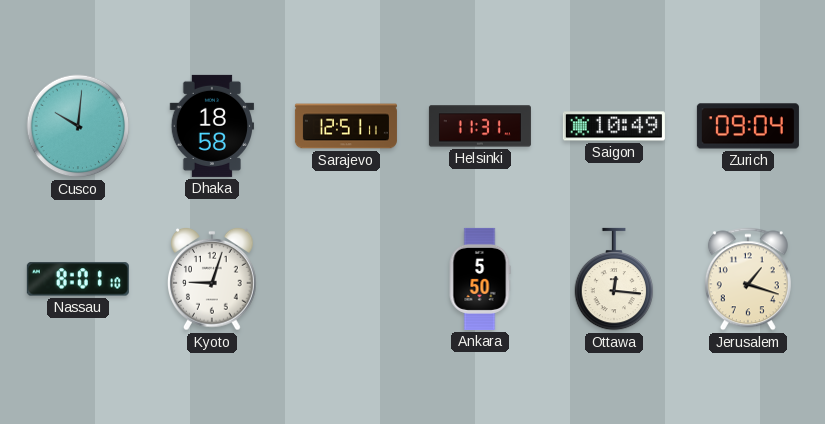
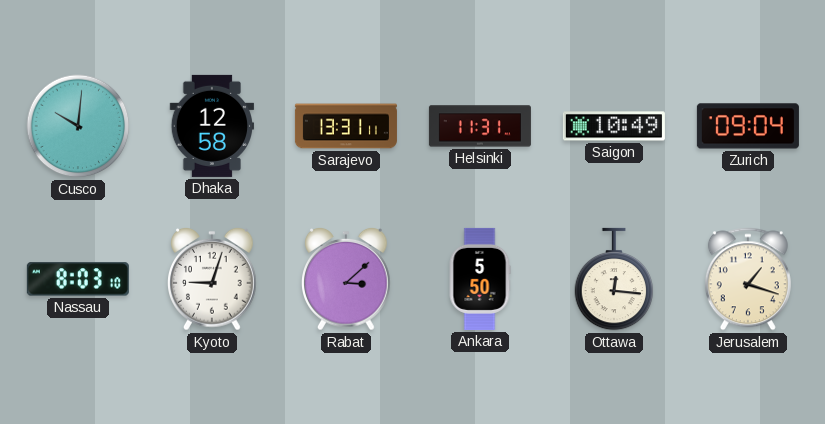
Dhaka: 18:58 -> 12:58
Sarajevo: 12:51 -> 13:31
Nassau: 8:01 -> 8:03
Rabat: none -> 3:08
